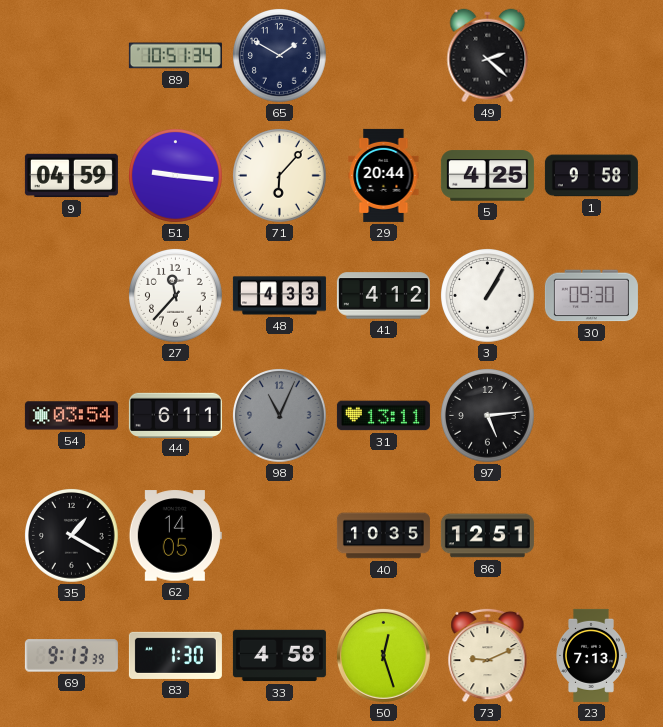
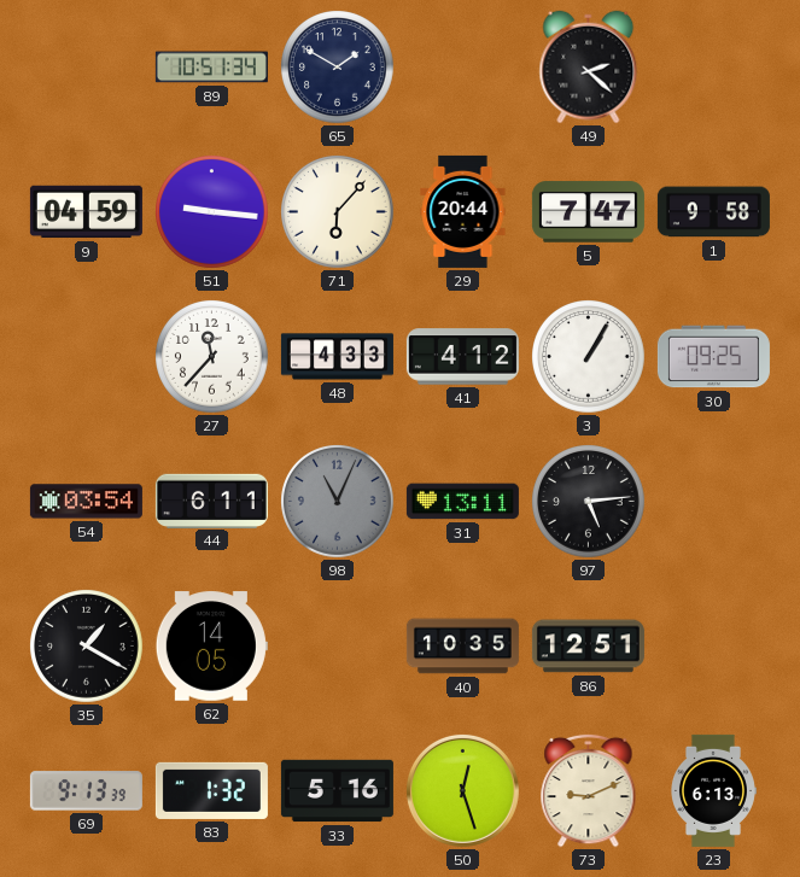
5: 4:25 -> 7:47
30: 09:30 -> 09:25
83: 1:30 -> 1:32
33: 4:58 -> 5:16
23: 7:13 -> 6:13
